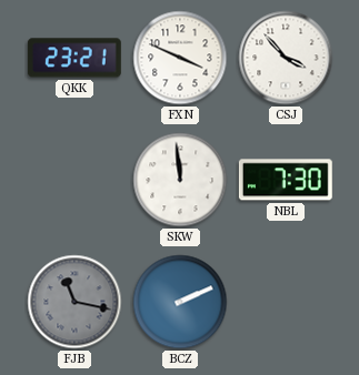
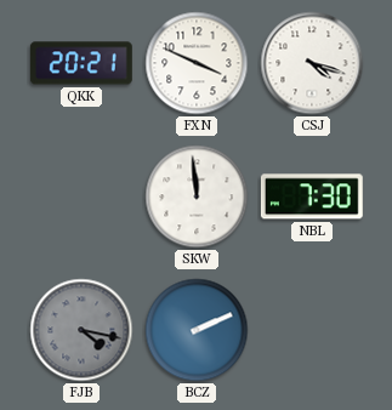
QKK: 23:21 -> 20:21
CSJ: 3:53 -> 4:18
FJB: 11:17 -> 4:17
